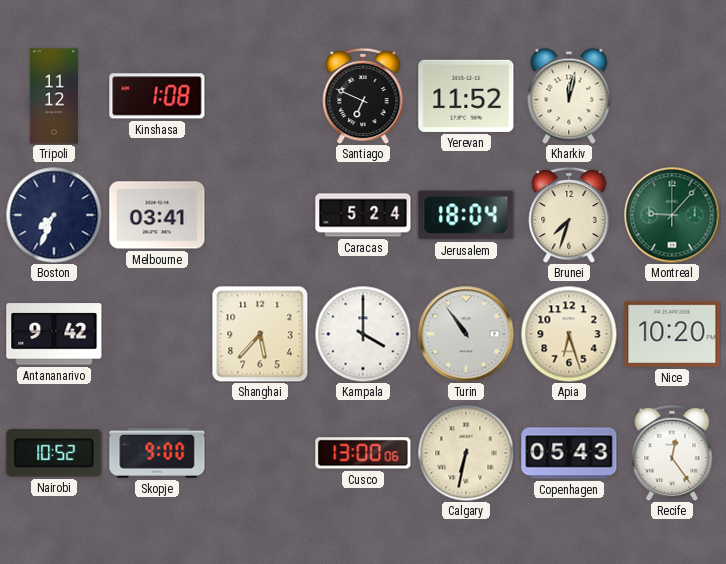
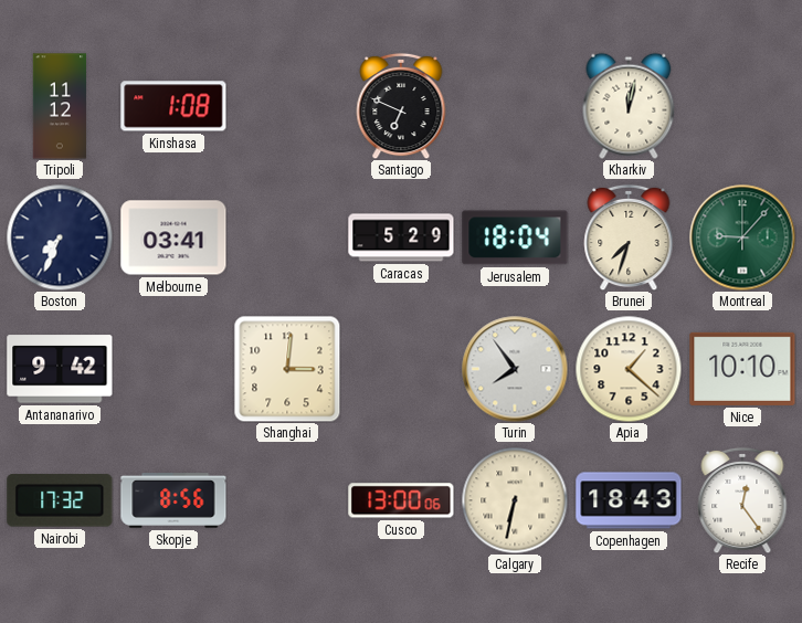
Yerevan: 11:52 -> none
Caracas: 5:24 -> 5:29
Shanghai: 5:37 -> 3:01
Kampala: 4:00 -> none
Turin: 10:54 -> 7:54
Apia: 6:27 -> 1:22
Nice: 10:20 -> 10:10
Nairobi: 10:52 -> 17:32
Skopje: 9:00 -> 8:56
Copenhagen: 05:43 -> 18:43
